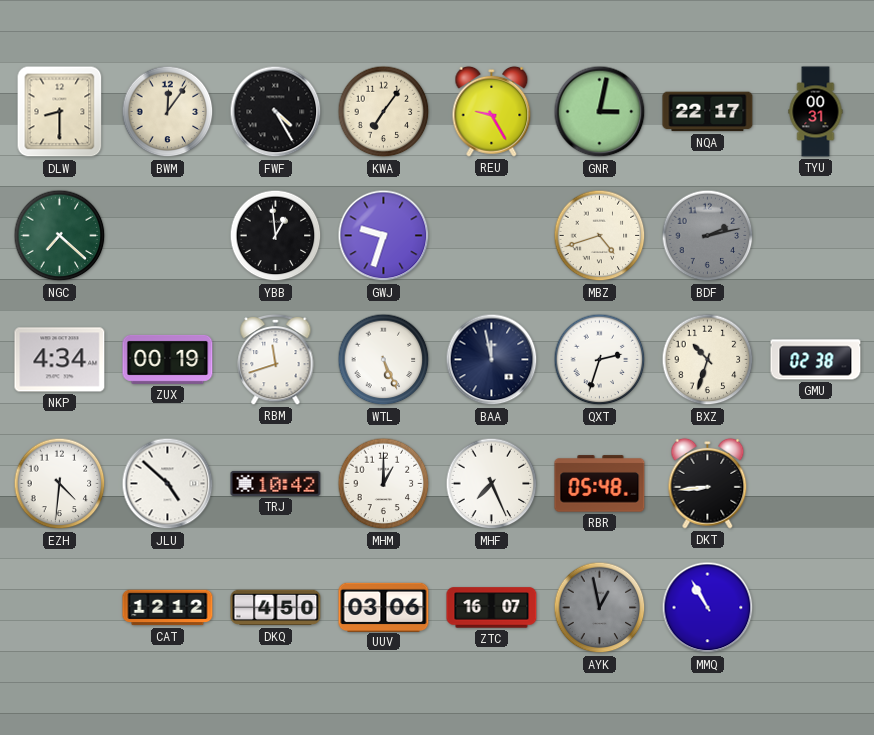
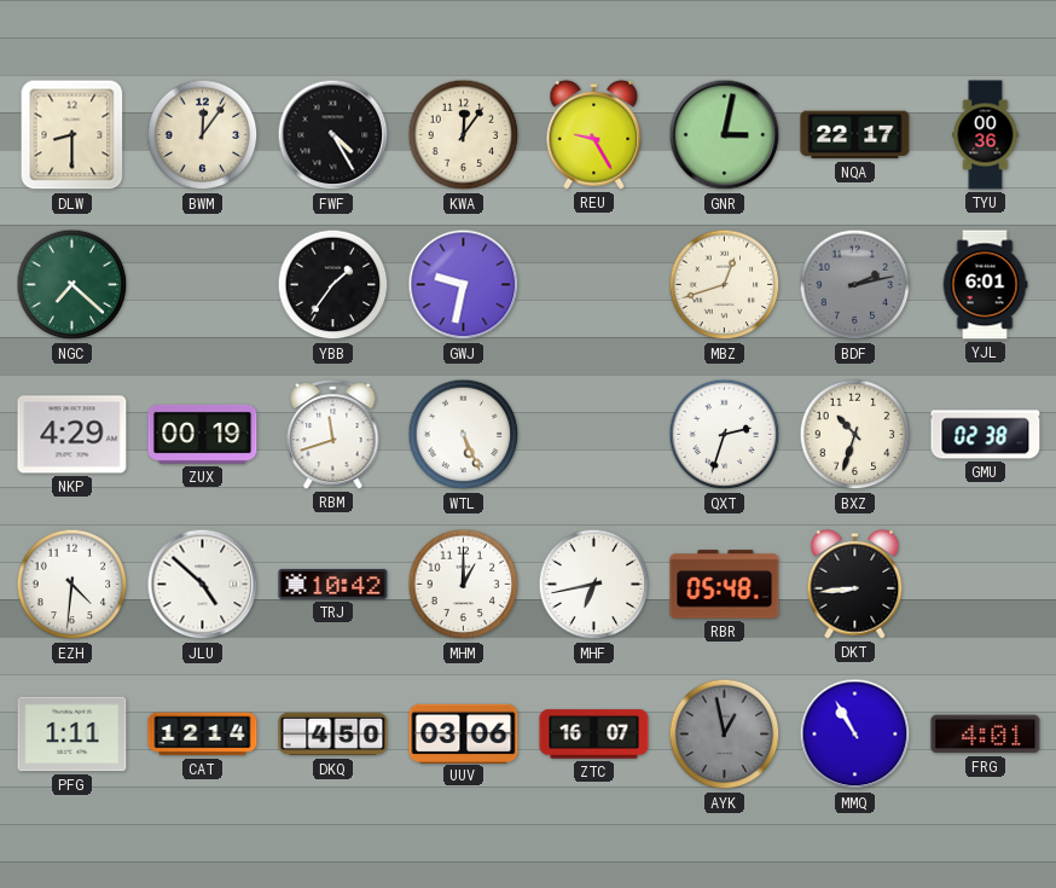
KWA: 7:06 -> 12:06
TYU: 00:31 -> 00:36
YBB: 12:59 -> 1:36
GWJ: 9:33 -> 9:32
MBZ: 4:42 -> 12:42
YJL: none -> 6:01
NKP: 4:34 -> 4:29
BAA: 11:58 -> none
MHF: 7:26 -> 6:43
PFG: none -> 1:11
CAT: 12:12 -> 12:14
FRG: none -> 4:01
